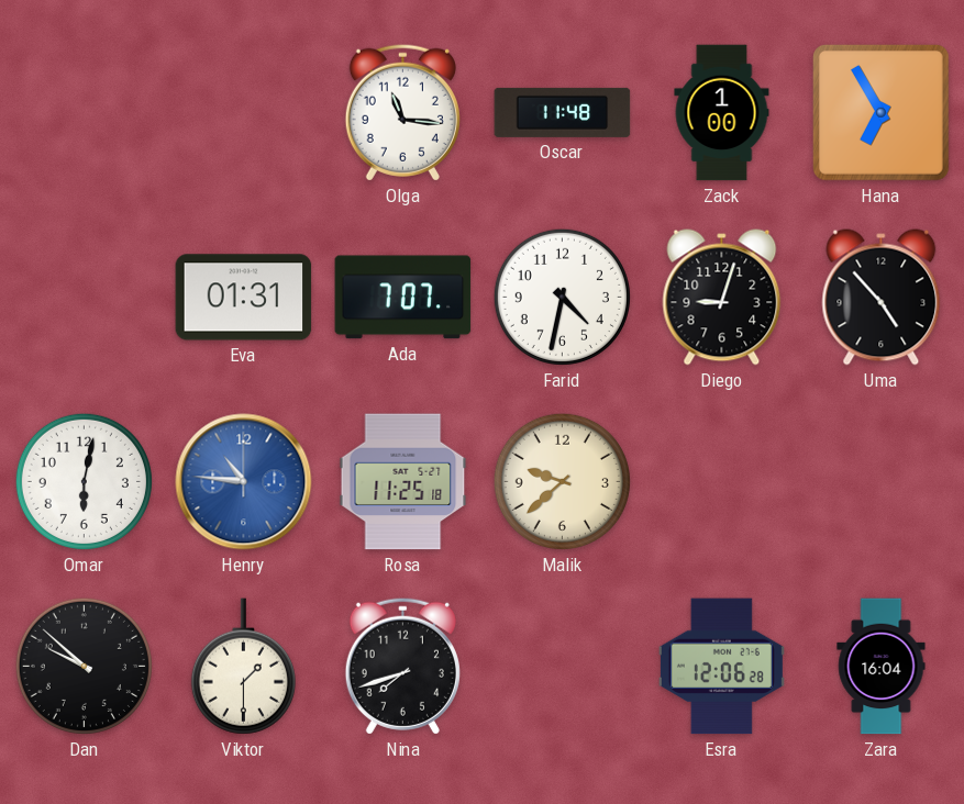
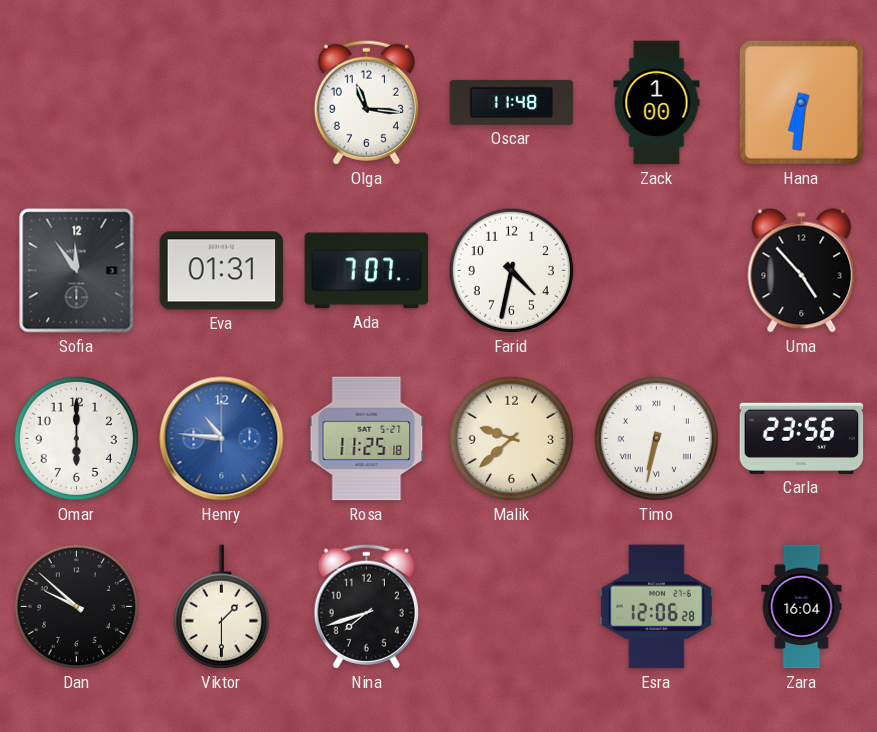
Hana: 6:55 -> 6:31
Sofia: none -> 11:54
Diego: 9:03 -> none
Omar: 6:02 -> 6:00
Timo: none -> 6:32
Carla: none -> 23:56
